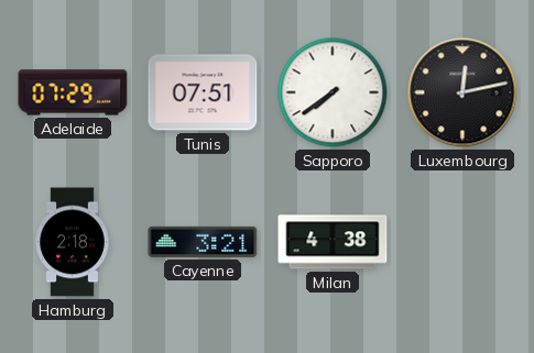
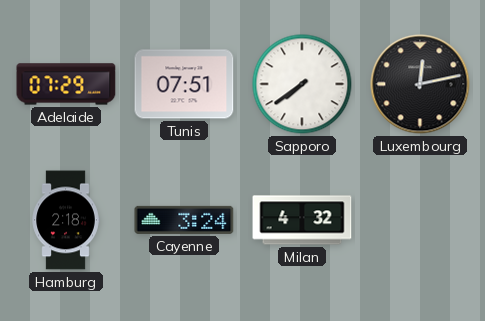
Cayenne: 3:21 -> 3:24
Milan: 4:38 -> 4:32
